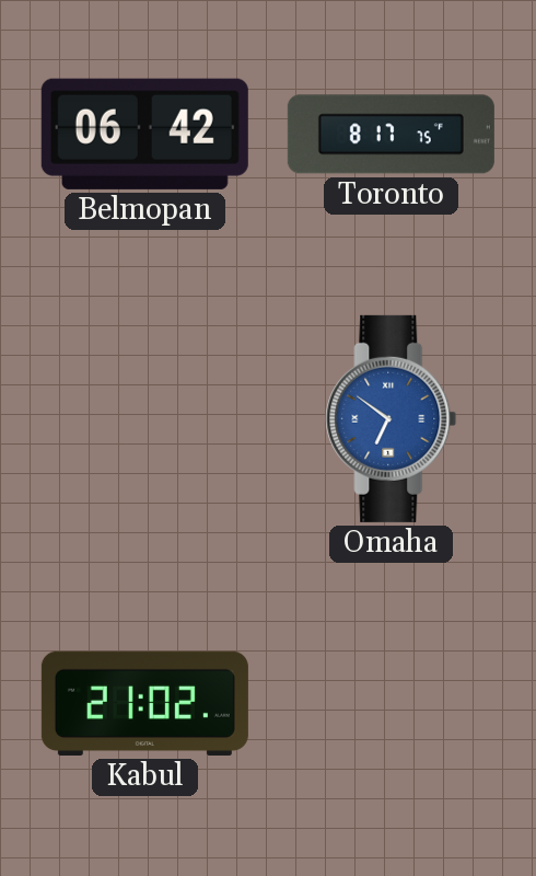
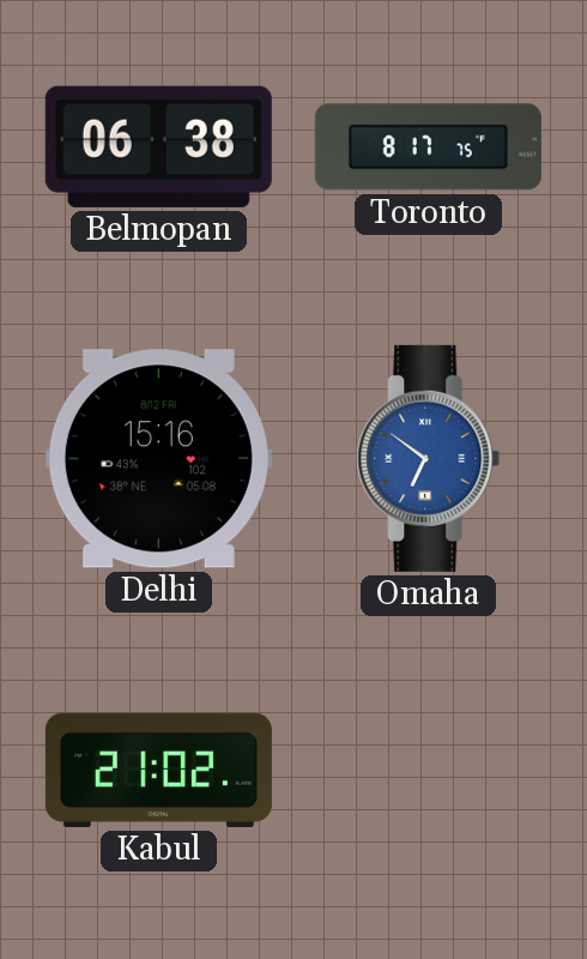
Belmopan: 06:42 -> 06:38
Delhi: none -> 15:16
